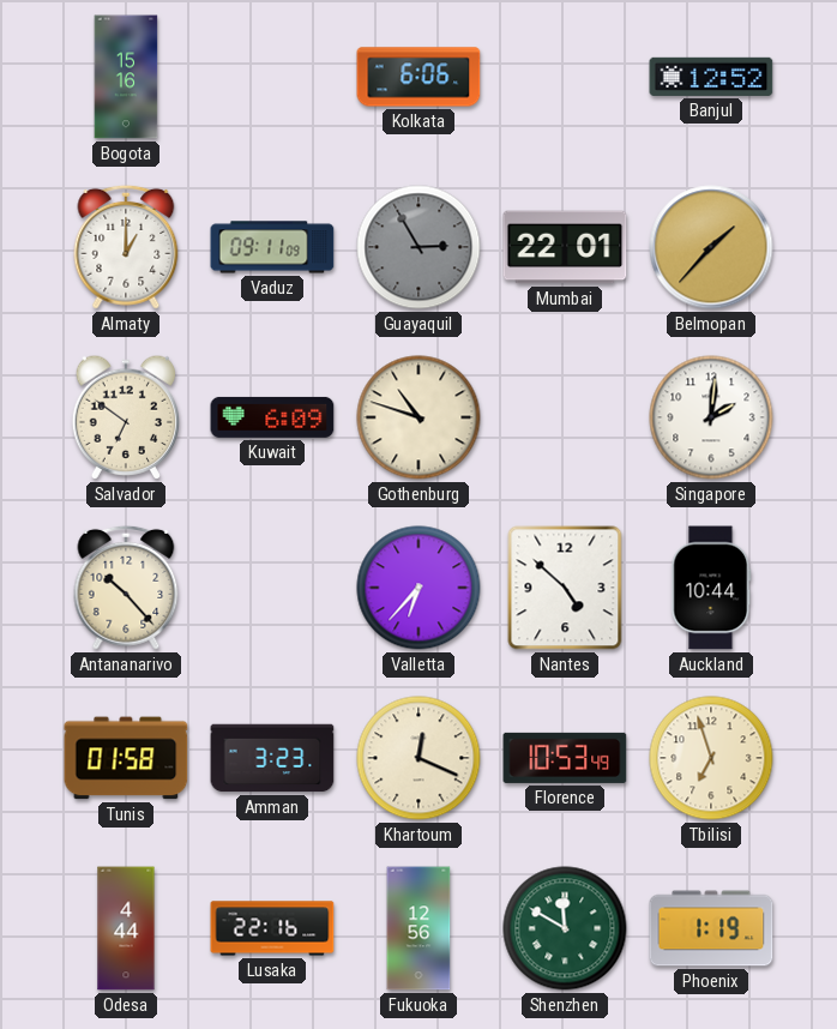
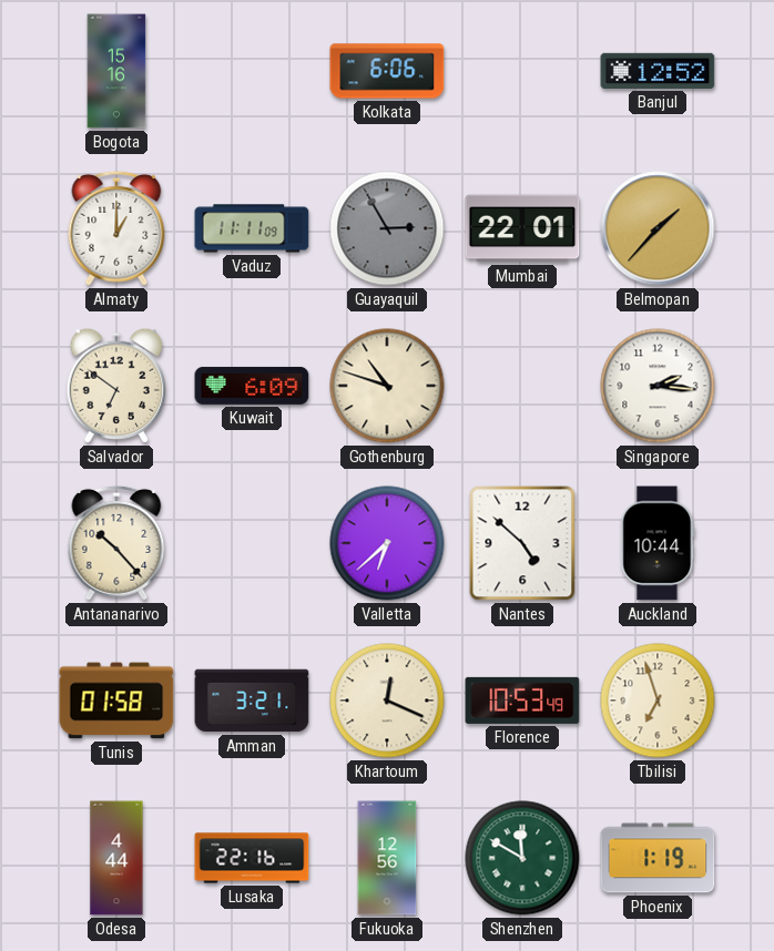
Vaduz: 09:11 -> 11:11
Singapore: 2:01 -> 2:16
Valletta: 6:37 -> 6:38
Amman: 3:23 -> 3:21
